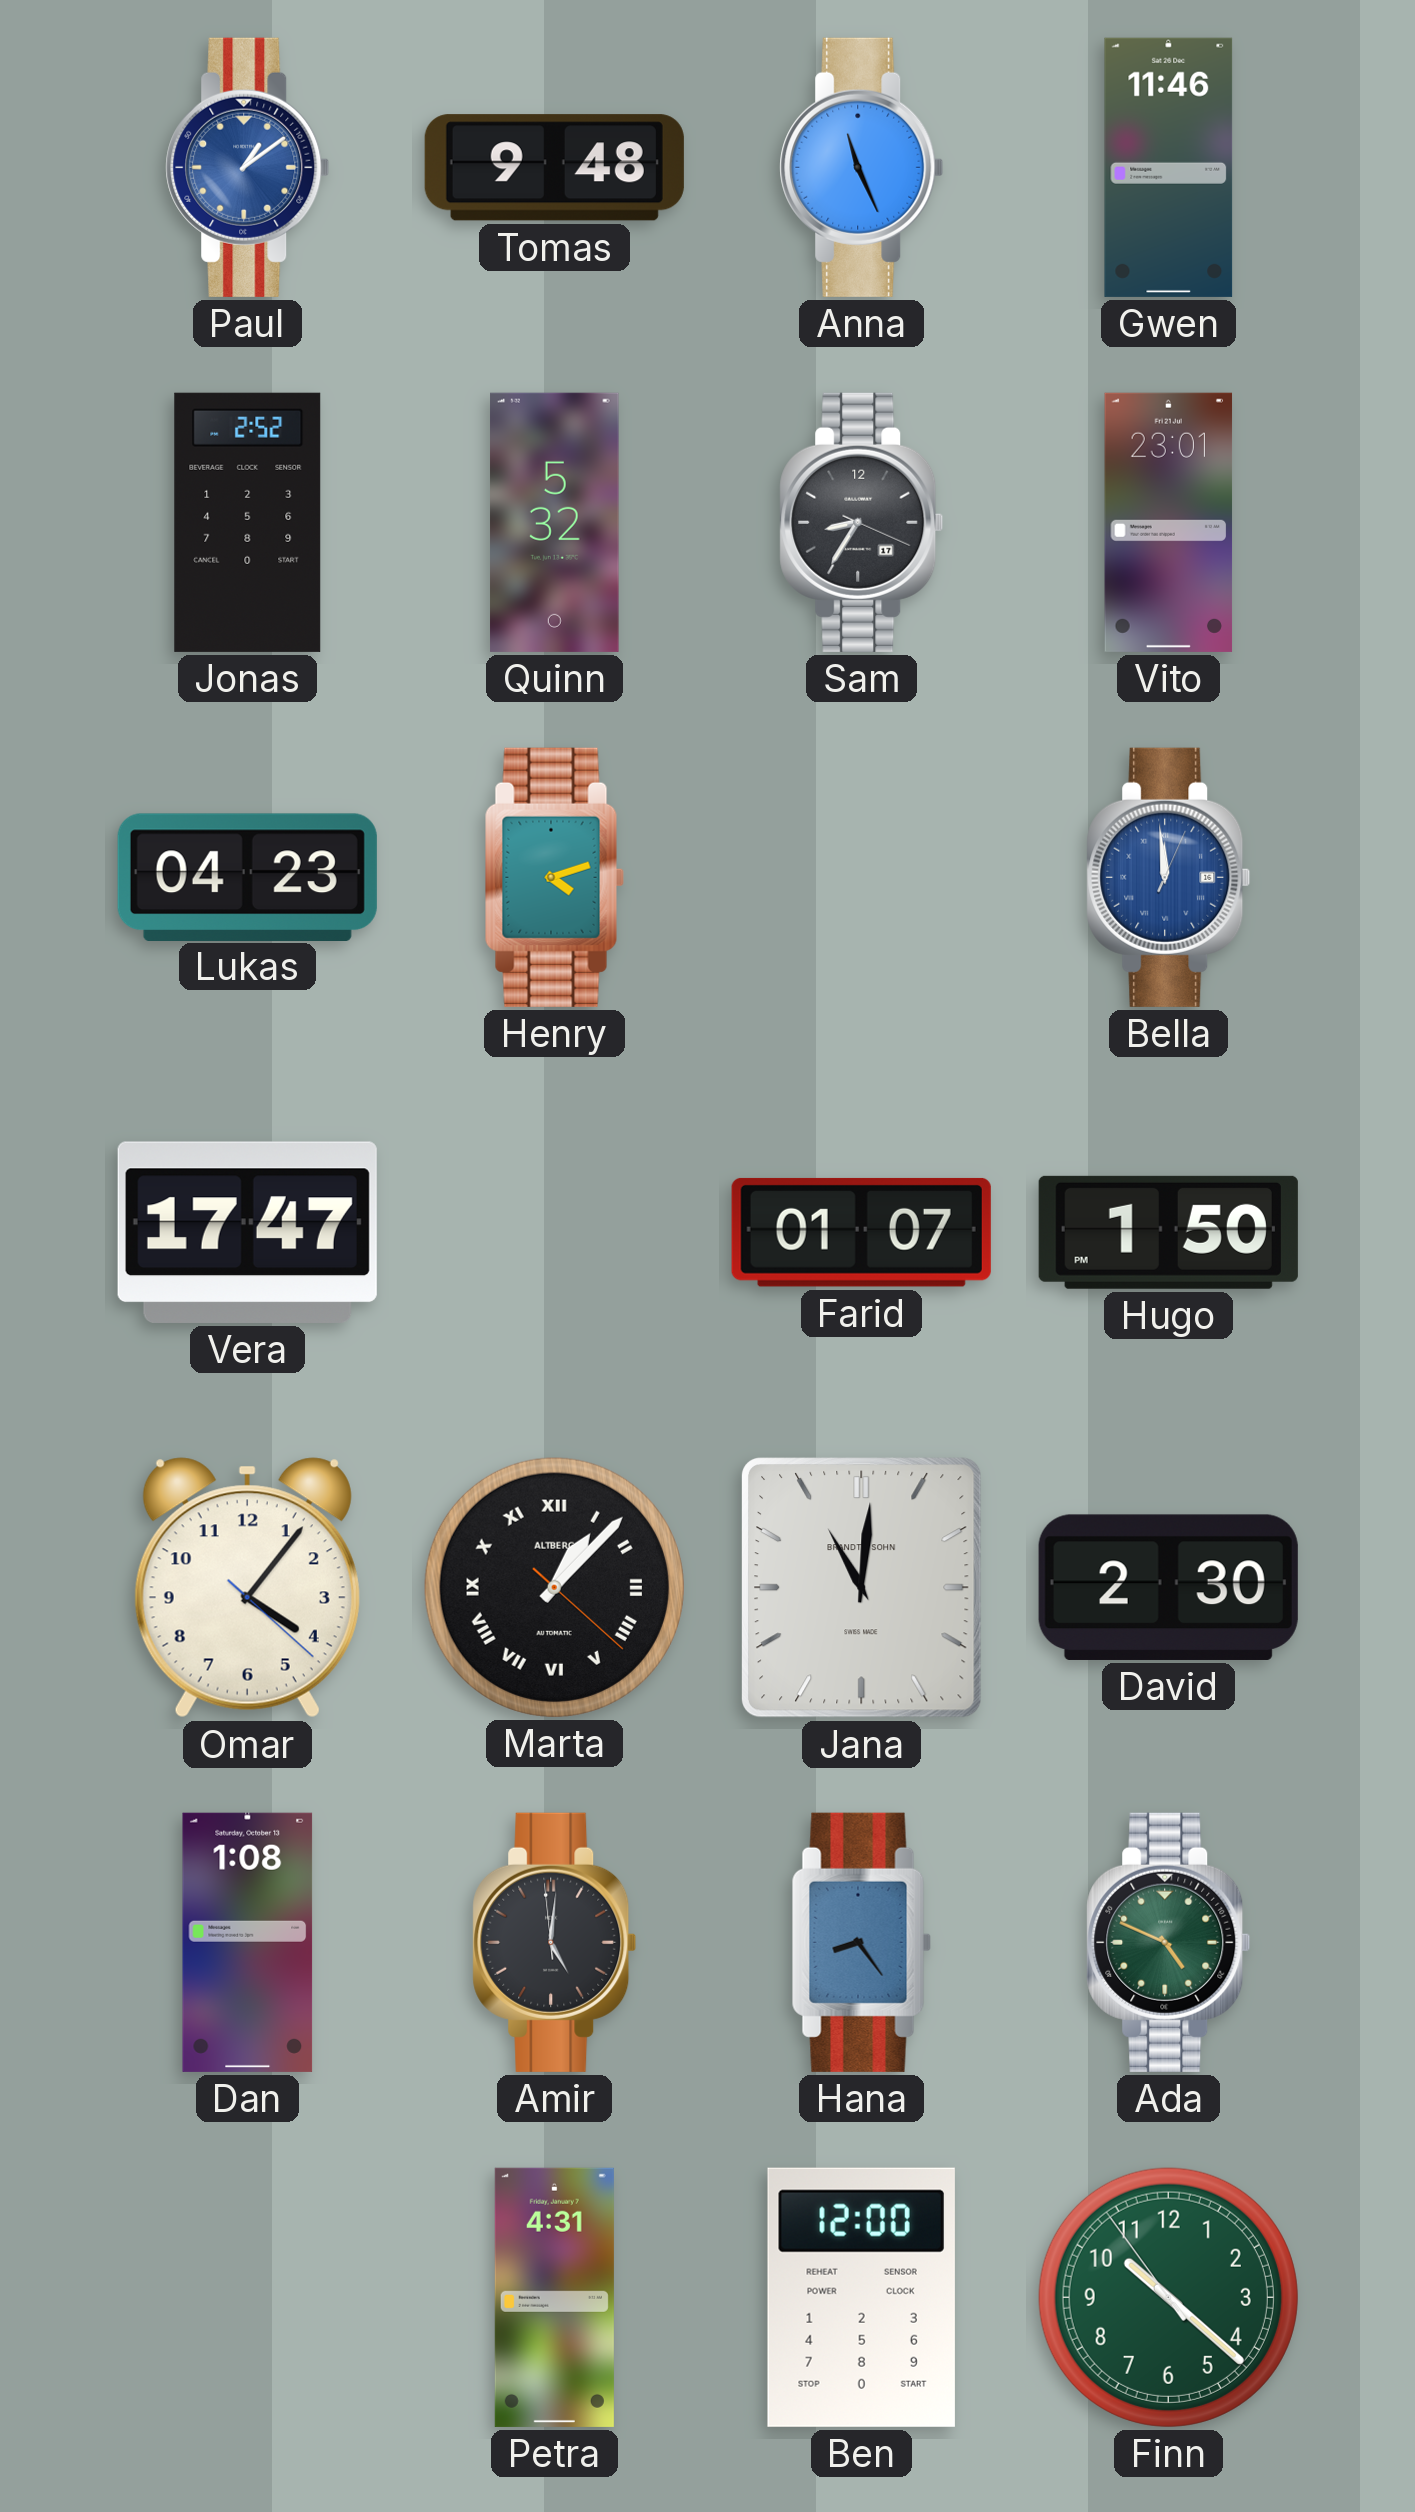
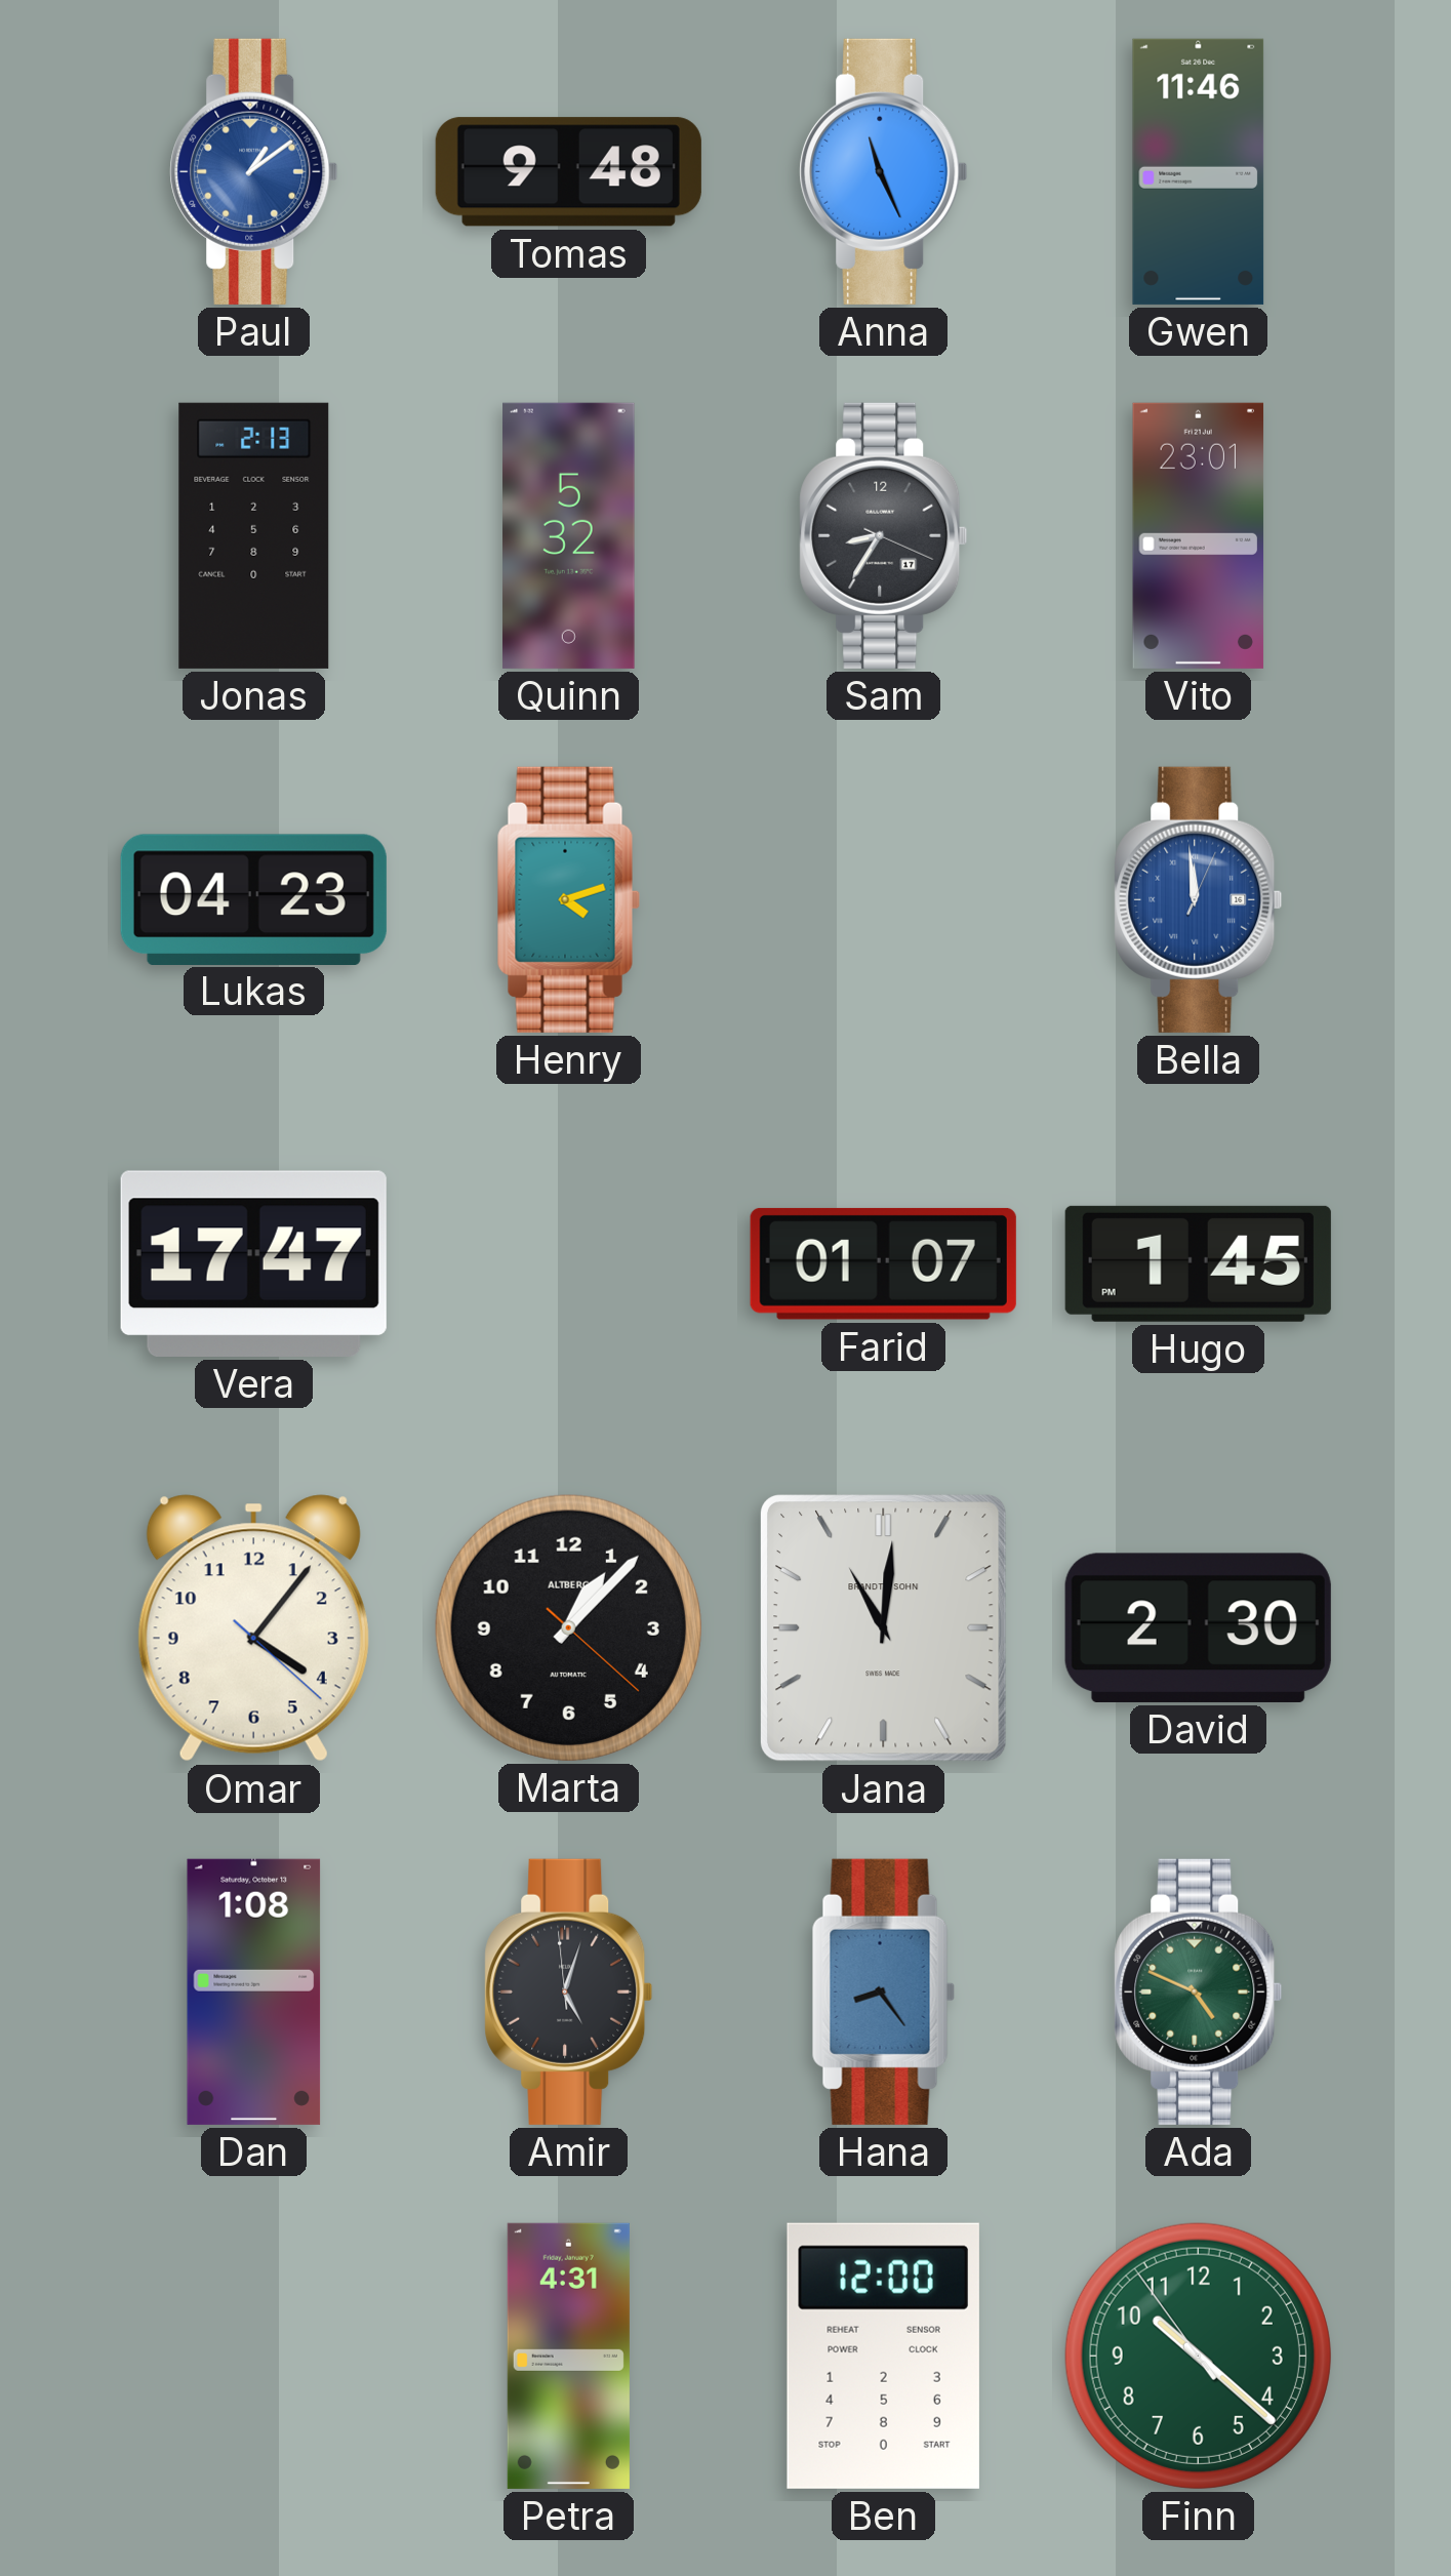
Jonas: 2:52 -> 2:13
Hugo: 1:50 -> 1:45
Marta numerals: Roman -> Arabic
Amir: 5:00 -> 5:02
